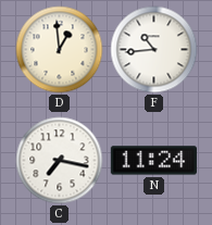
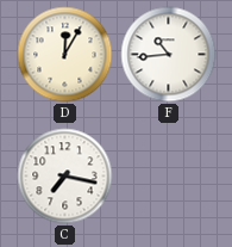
D: 12:59 -> 12:05
N: 11:24 -> none
